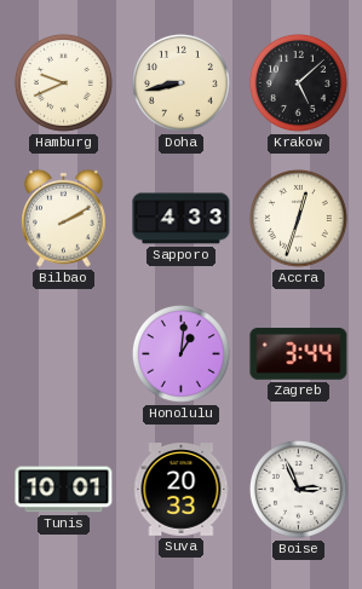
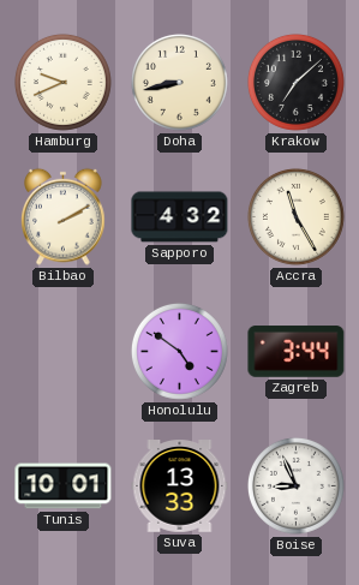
Krakow: 5:08 -> 7:08
Sapporo: 4:33 -> 4:32
Accra: 12:33 -> 11:25
Honolulu: 1:01 -> 4:51
Suva: 20:33 -> 13:33
Boise: 2:56 -> 8:56
